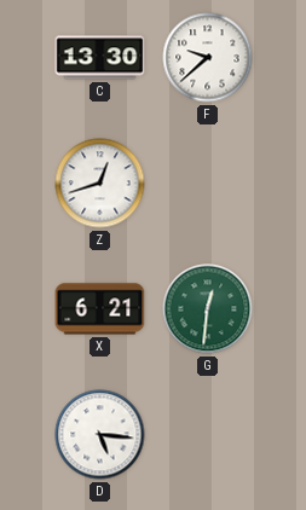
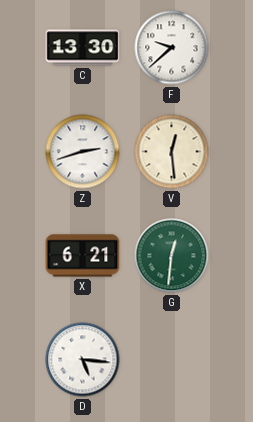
Z: 12:42 -> 2:42
V: none -> 12:29
